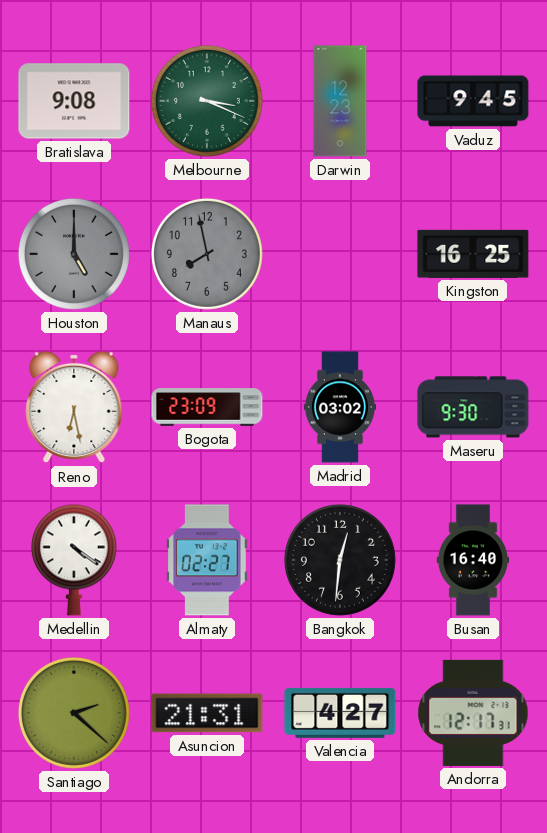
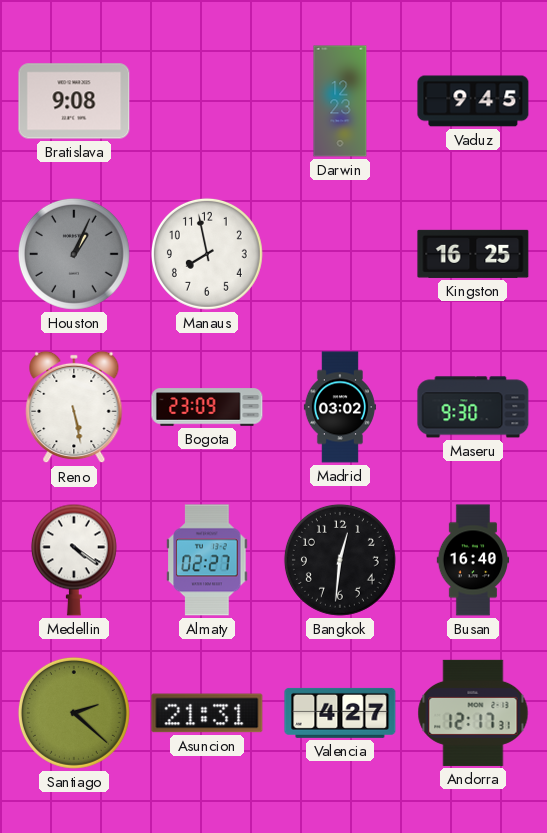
Melbourne: 3:19 -> none
Houston: 5:00 -> 1:04
Manaus dial: grey -> white
Reno: 6:28 -> 5:28
